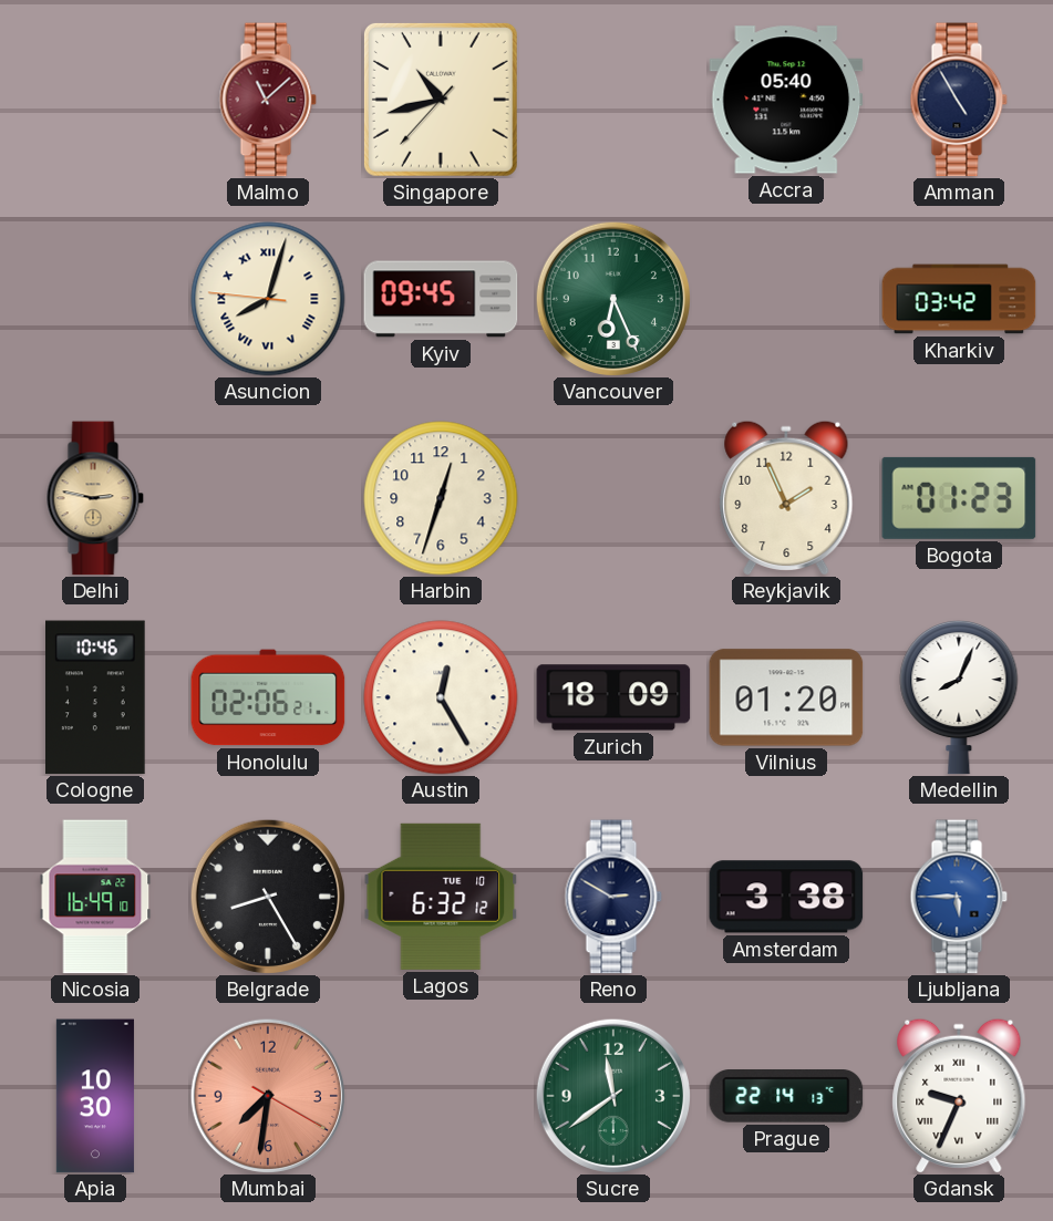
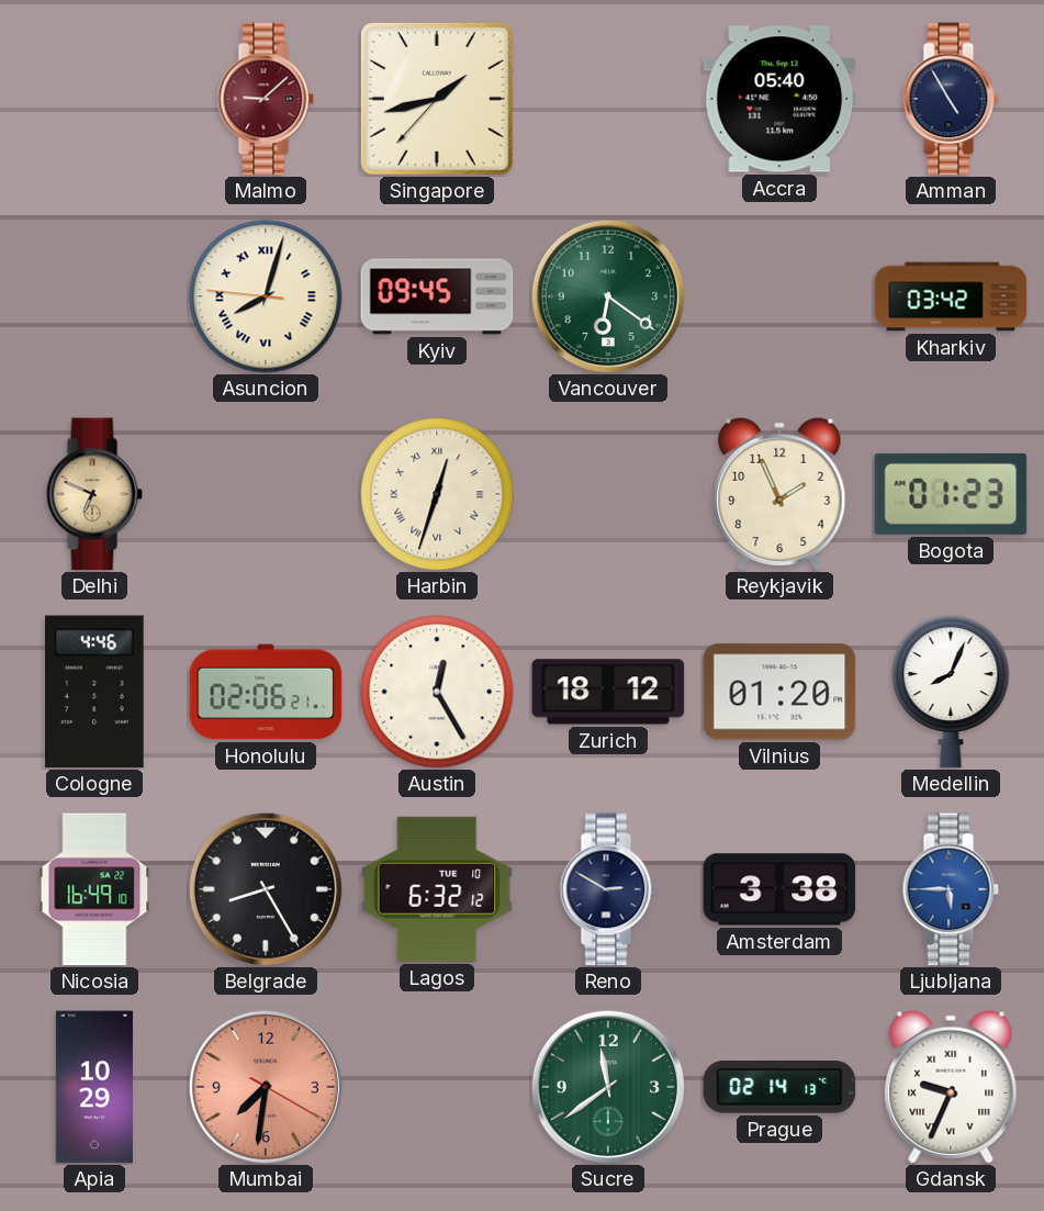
Malmo: 11:08 -> 9:08
Singapore: 10:42 -> 1:42
Vancouver: 6:26 -> 6:21
Delhi: 2:47 -> 6:49
Harbin numerals: Arabic -> Roman
Cologne: 10:46 -> 4:46
Zurich: 18:09 -> 18:12
Apia: 10:30 -> 10:29
Prague: 22:14 -> 02:14
